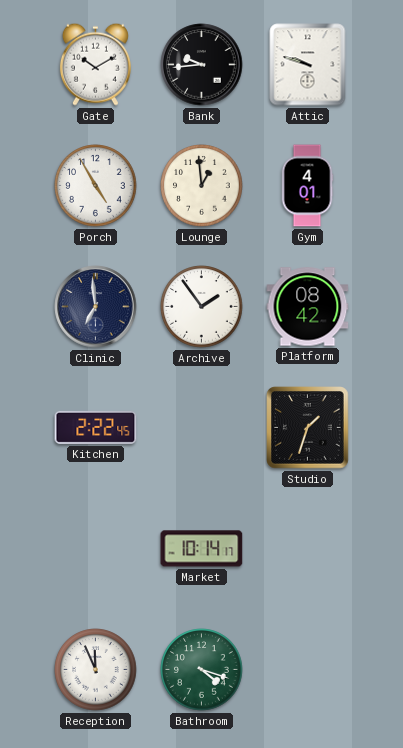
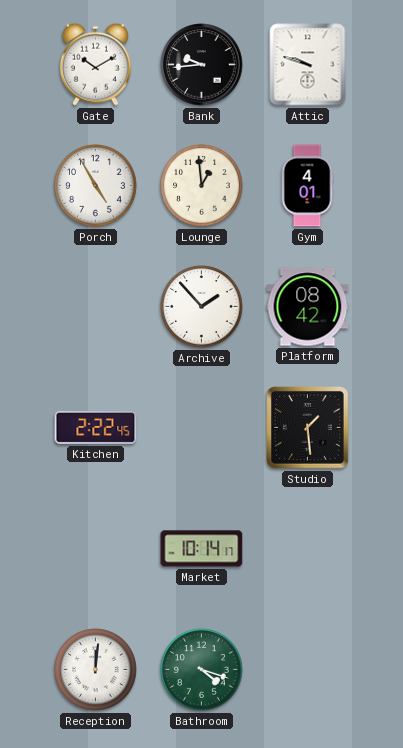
Clinic: 6:59 -> none
Archive: 1:54 -> 1:53
Studio: 1:33 -> 1:29
Reception: 11:56 -> 12:01
